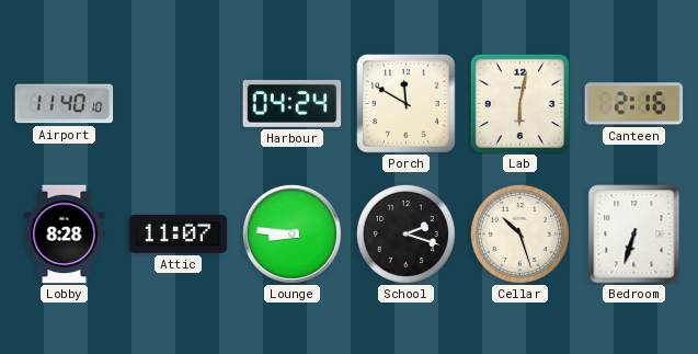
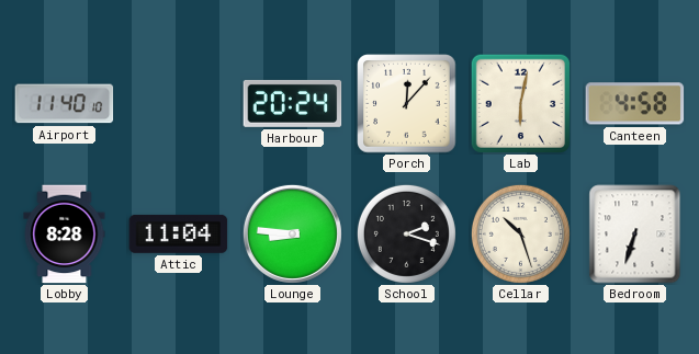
Harbour: 04:24 -> 20:24
Porch: 11:50 -> 12:07
Canteen: 2:16 -> 4:58
Attic: 11:07 -> 11:04
